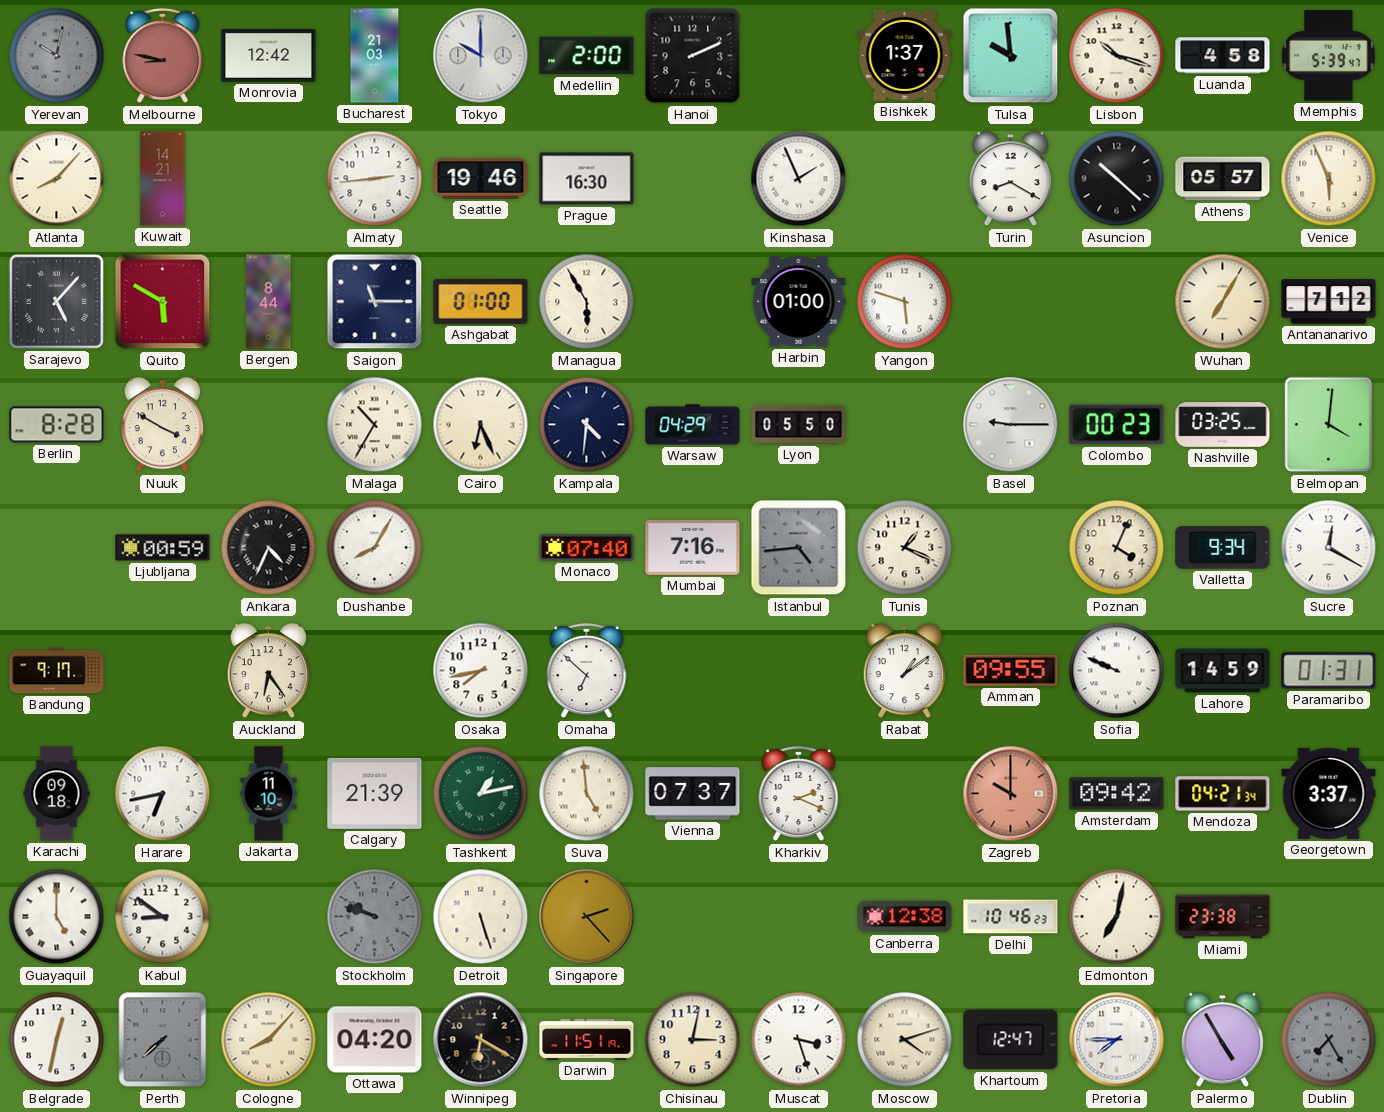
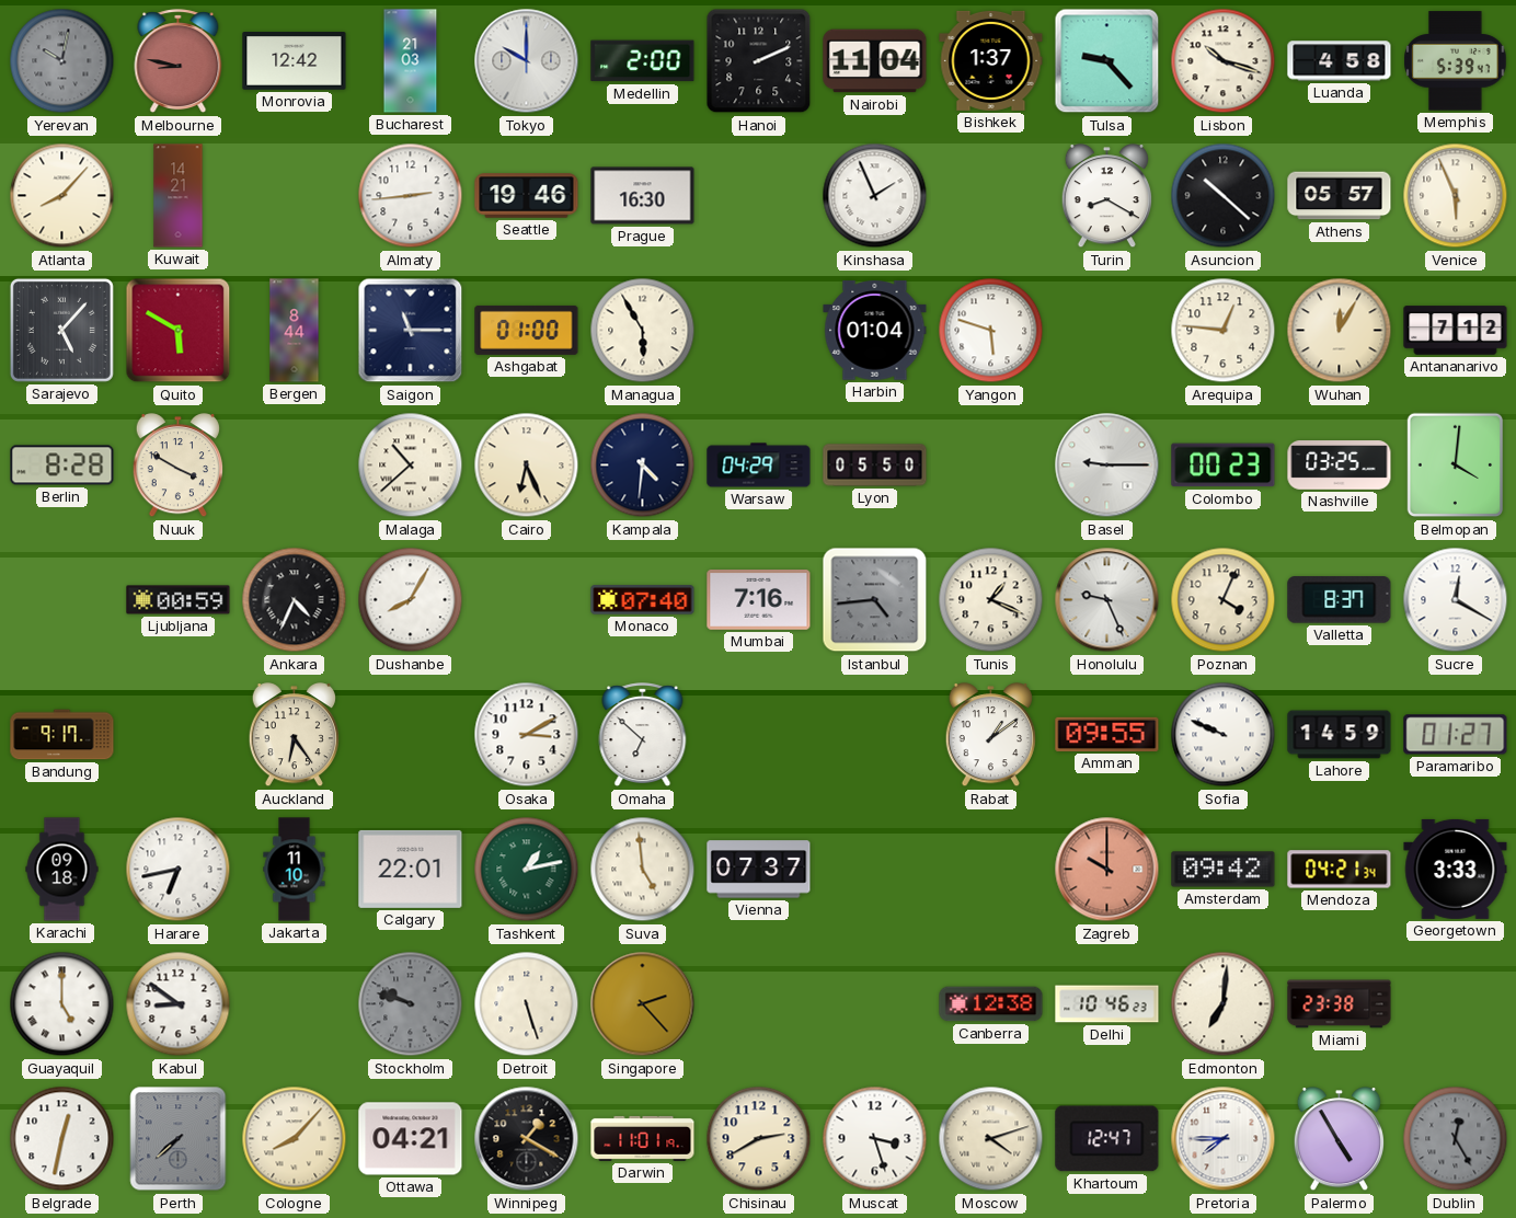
Nairobi: none -> 11:04
Tulsa: 9:59 -> 9:23
Harbin: 01:00 -> 01:04
Arequipa: none -> 12:46
Wuhan: 7:05 -> 12:05
Malaga: 10:35 -> 10:38
Honolulu: none -> 9:26
Valletta: 9:34 -> 8:37
Osaka: 7:43 -> 3:10
Paramaribo: 01:31 -> 01:27
Calgary: 21:39 -> 22:01
Kharkiv: 2:19 -> none
Georgetown: 3:37 -> 3:33
Edmonton: 7:02 -> 7:01
Ottawa: 04:20 -> 04:21
Winnipeg: 6:20 -> 1:20
Darwin: 11:51 -> 11:01
Chisinau: 3:02 -> 2:40
Dublin: 7:25 -> 12:25
